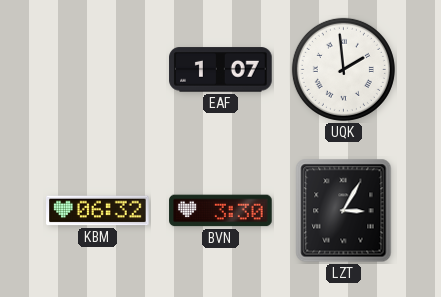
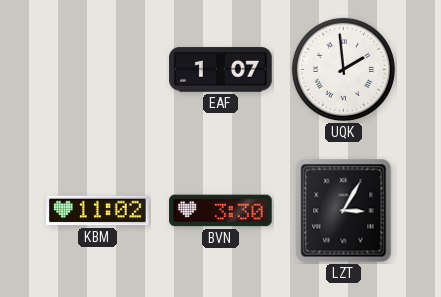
KBM: 06:32 -> 11:02
